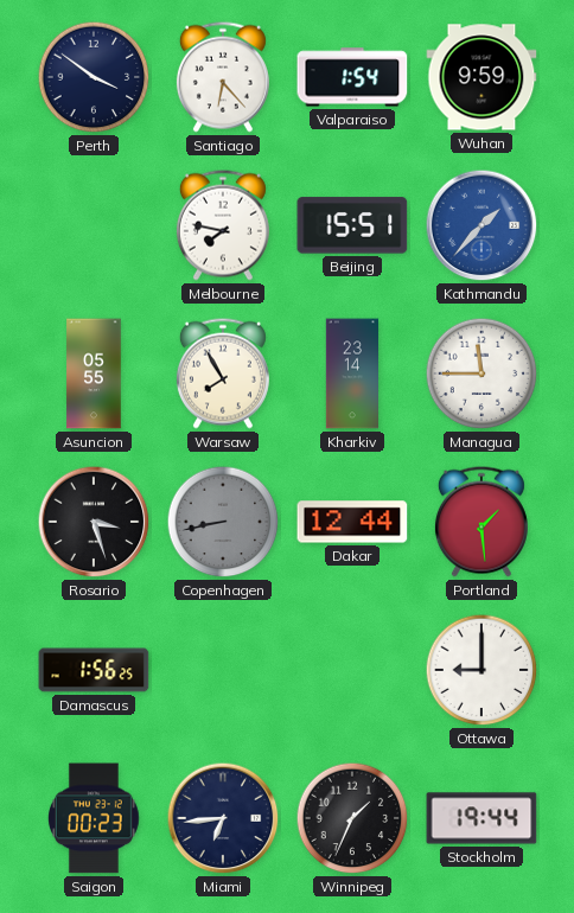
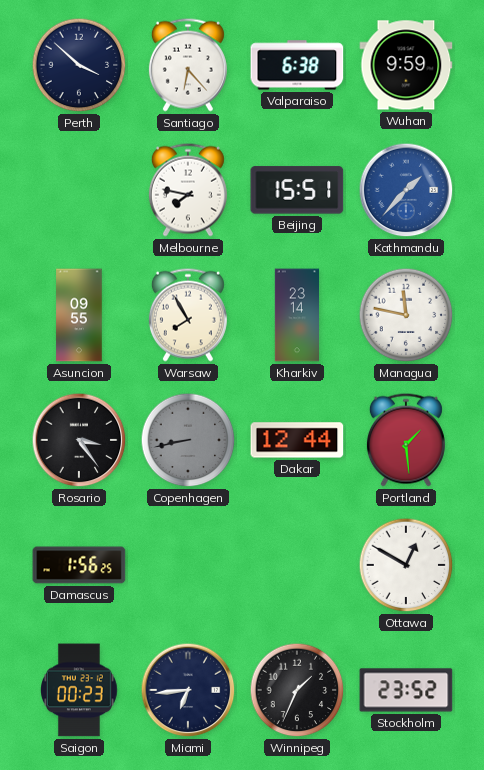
Perth: 3:51 -> 3:52
Valparaiso: 1:54 -> 6:38
Asuncion: 05:55 -> 09:55
Managua: 11:45 -> 11:47
Rosario: 3:27 -> 3:24
Ottawa: 9:00 -> 12:50
Stockholm: 19:44 -> 23:52
